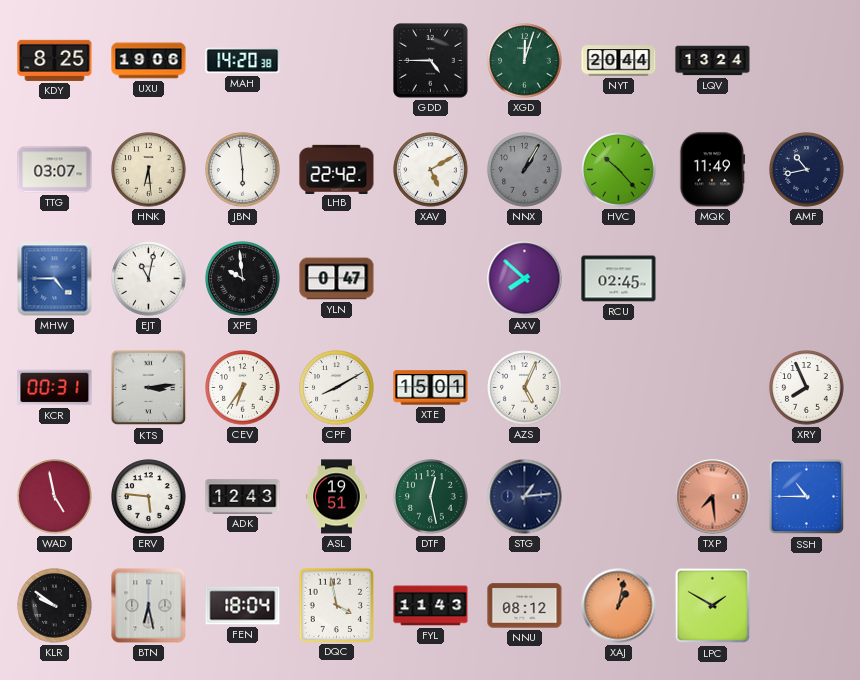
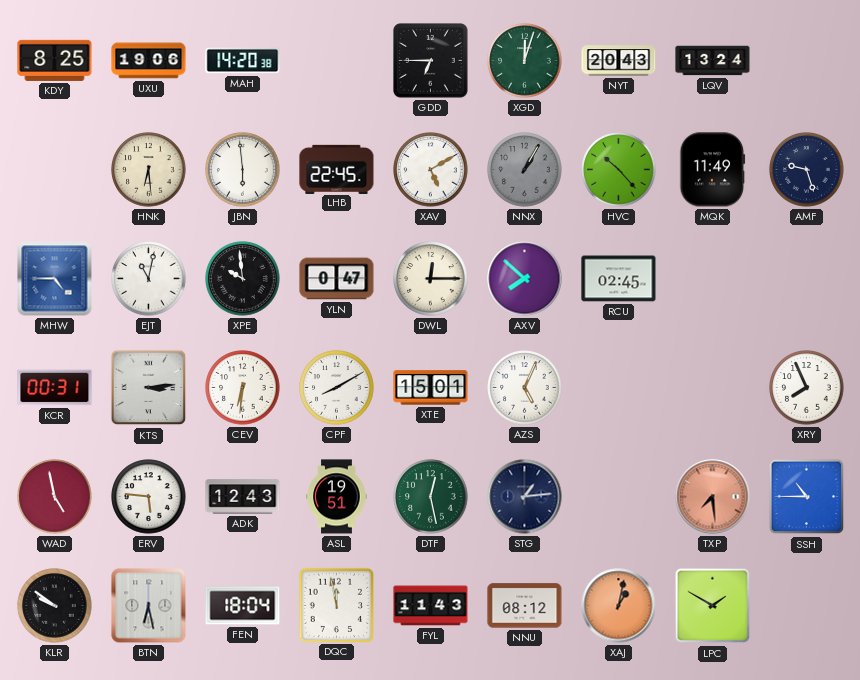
GDD: 4:45 -> 6:45
NYT: 20:44 -> 20:43
TTG: 03:07 -> none
LHB: 22:42 -> 22:45
AMF: 10:43 -> 9:27
DWL: none -> 12:15
CEV: 6:36 -> 6:31
DQC: 3:58 -> 11:58
